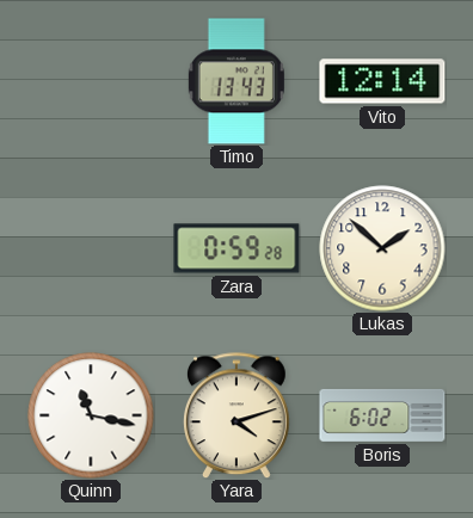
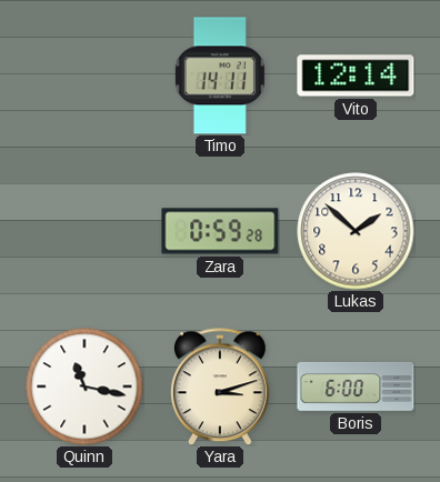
Timo: 13:43 -> 14:11
Yara: 4:12 -> 3:12
Boris: 6:02 -> 6:00
